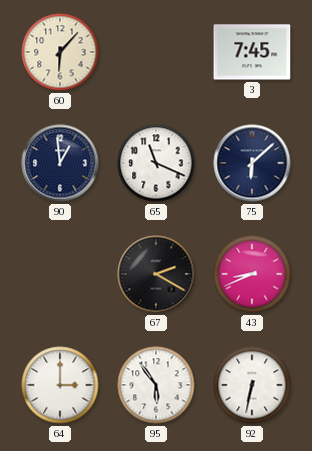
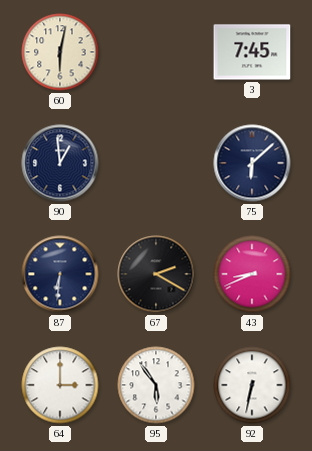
60: 6:07 -> 6:02
65: 11:19 -> none
87: none -> 6:31
